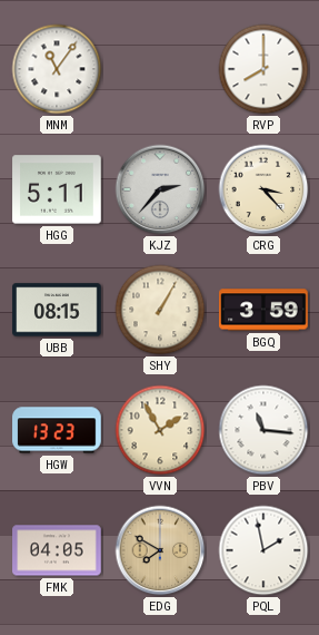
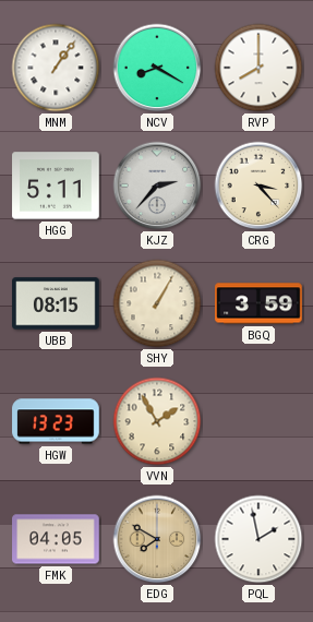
MNM: 11:06 -> 1:06
NCV: none -> 8:20
PBV: 11:16 -> none
